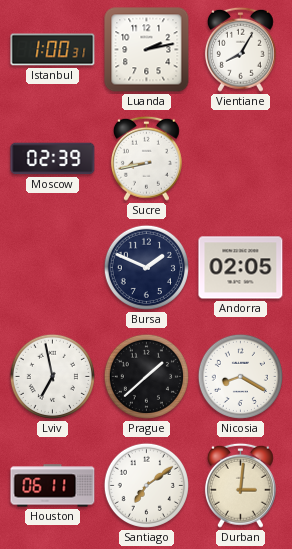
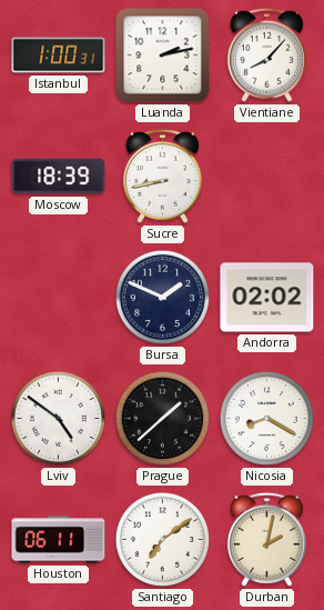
Vientiane: 8:05 -> 8:07
Moscow: 02:39 -> 18:39
Andorra: 02:05 -> 02:02
Lviv: 6:58 -> 4:51
Durban: 3:01 -> 2:02
